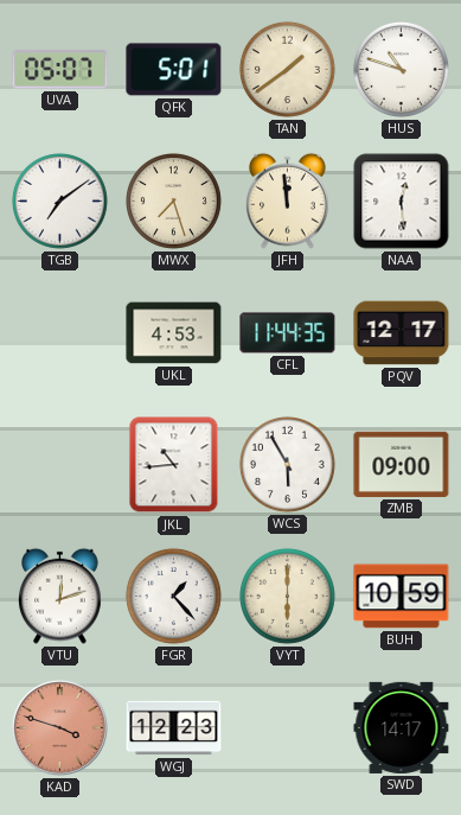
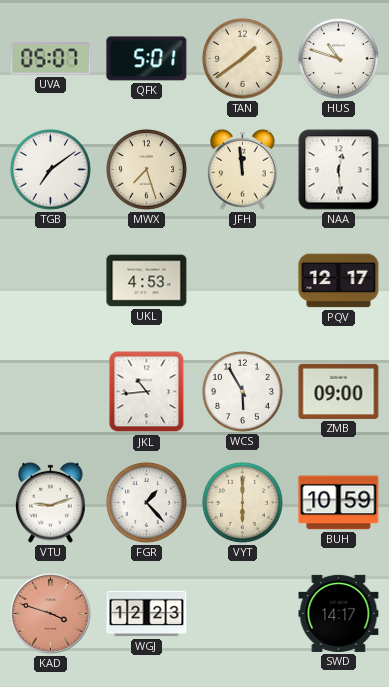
CFL: 11:44 -> none
VTU: 12:12 -> 9:12
